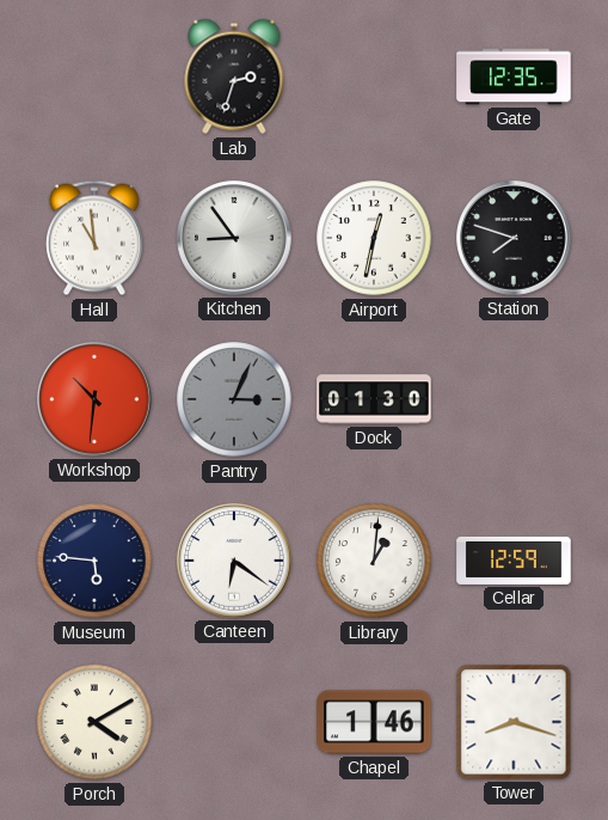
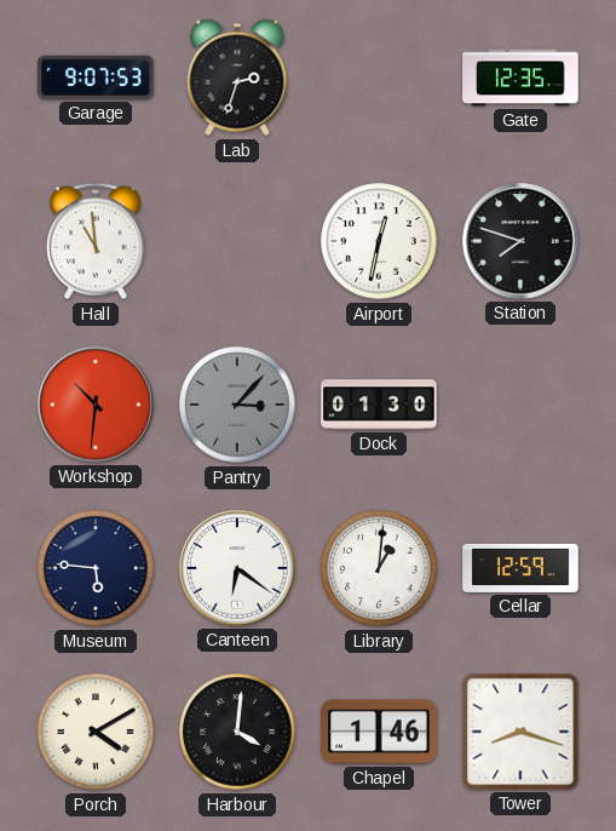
Garage: none -> 9:07
Kitchen: 8:54 -> none
Pantry: 3:04 -> 3:07
Harbour: none -> 4:01
